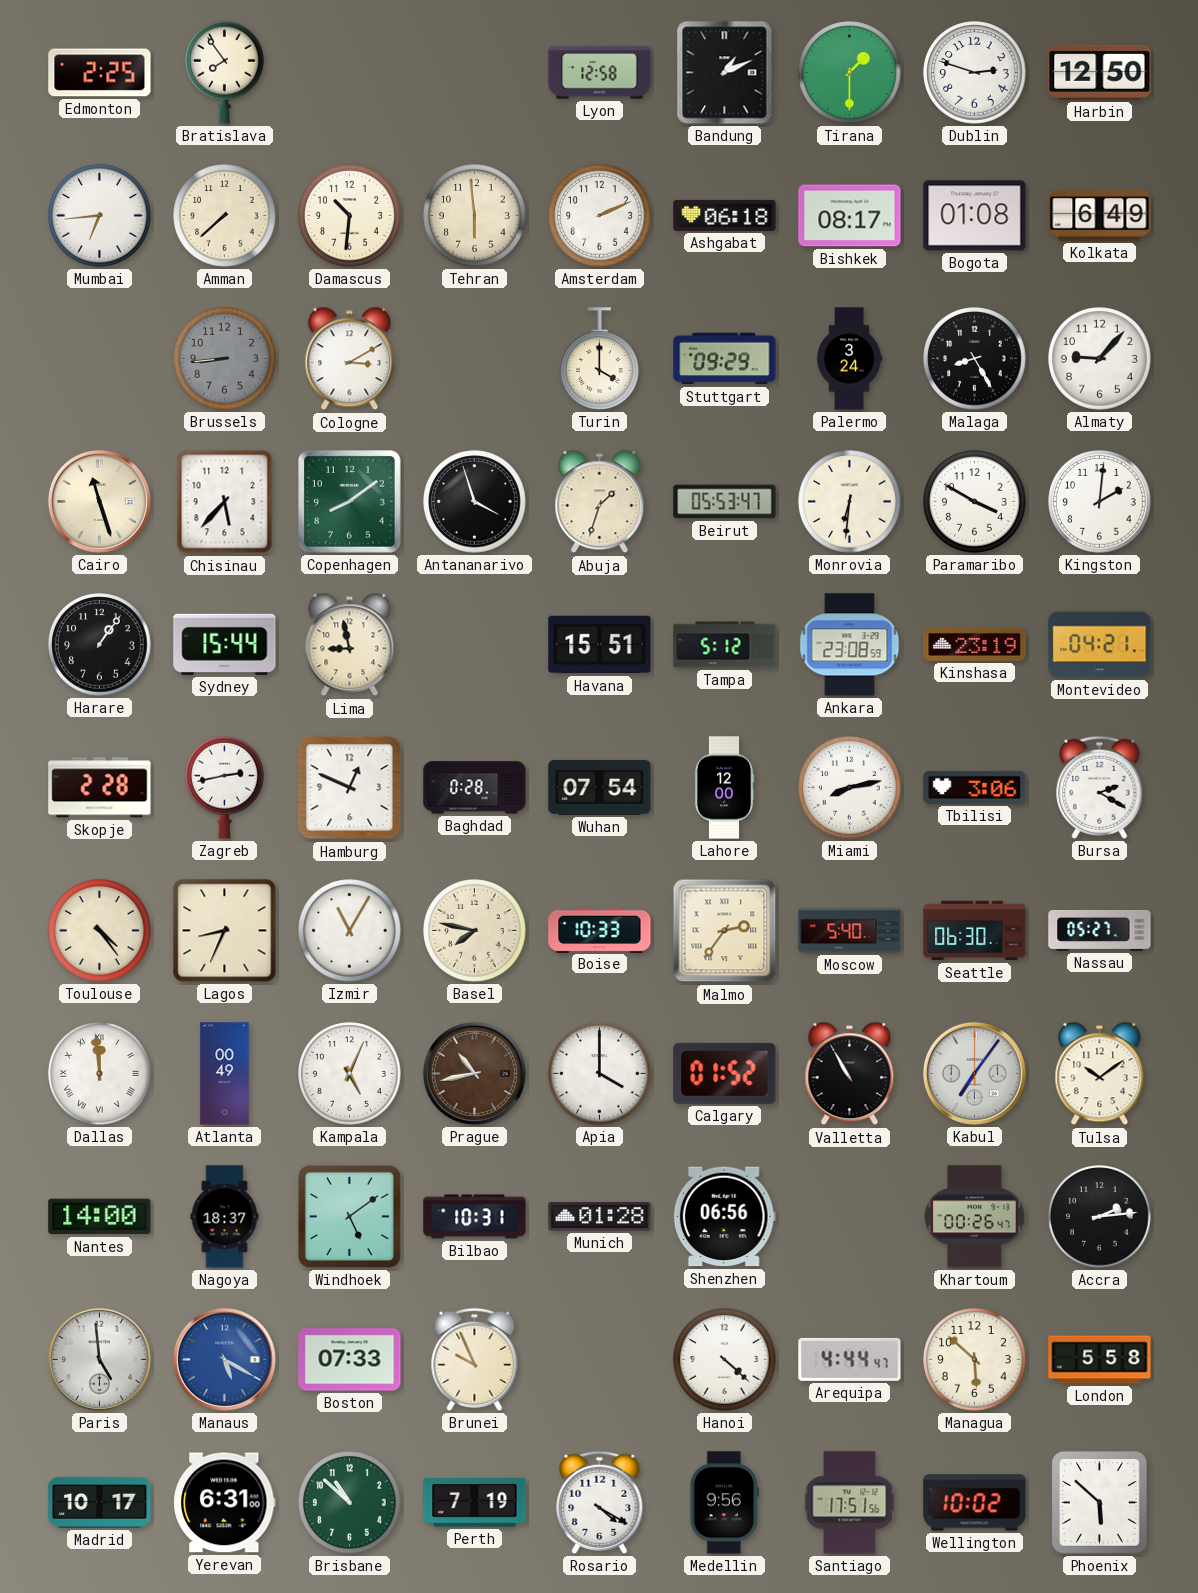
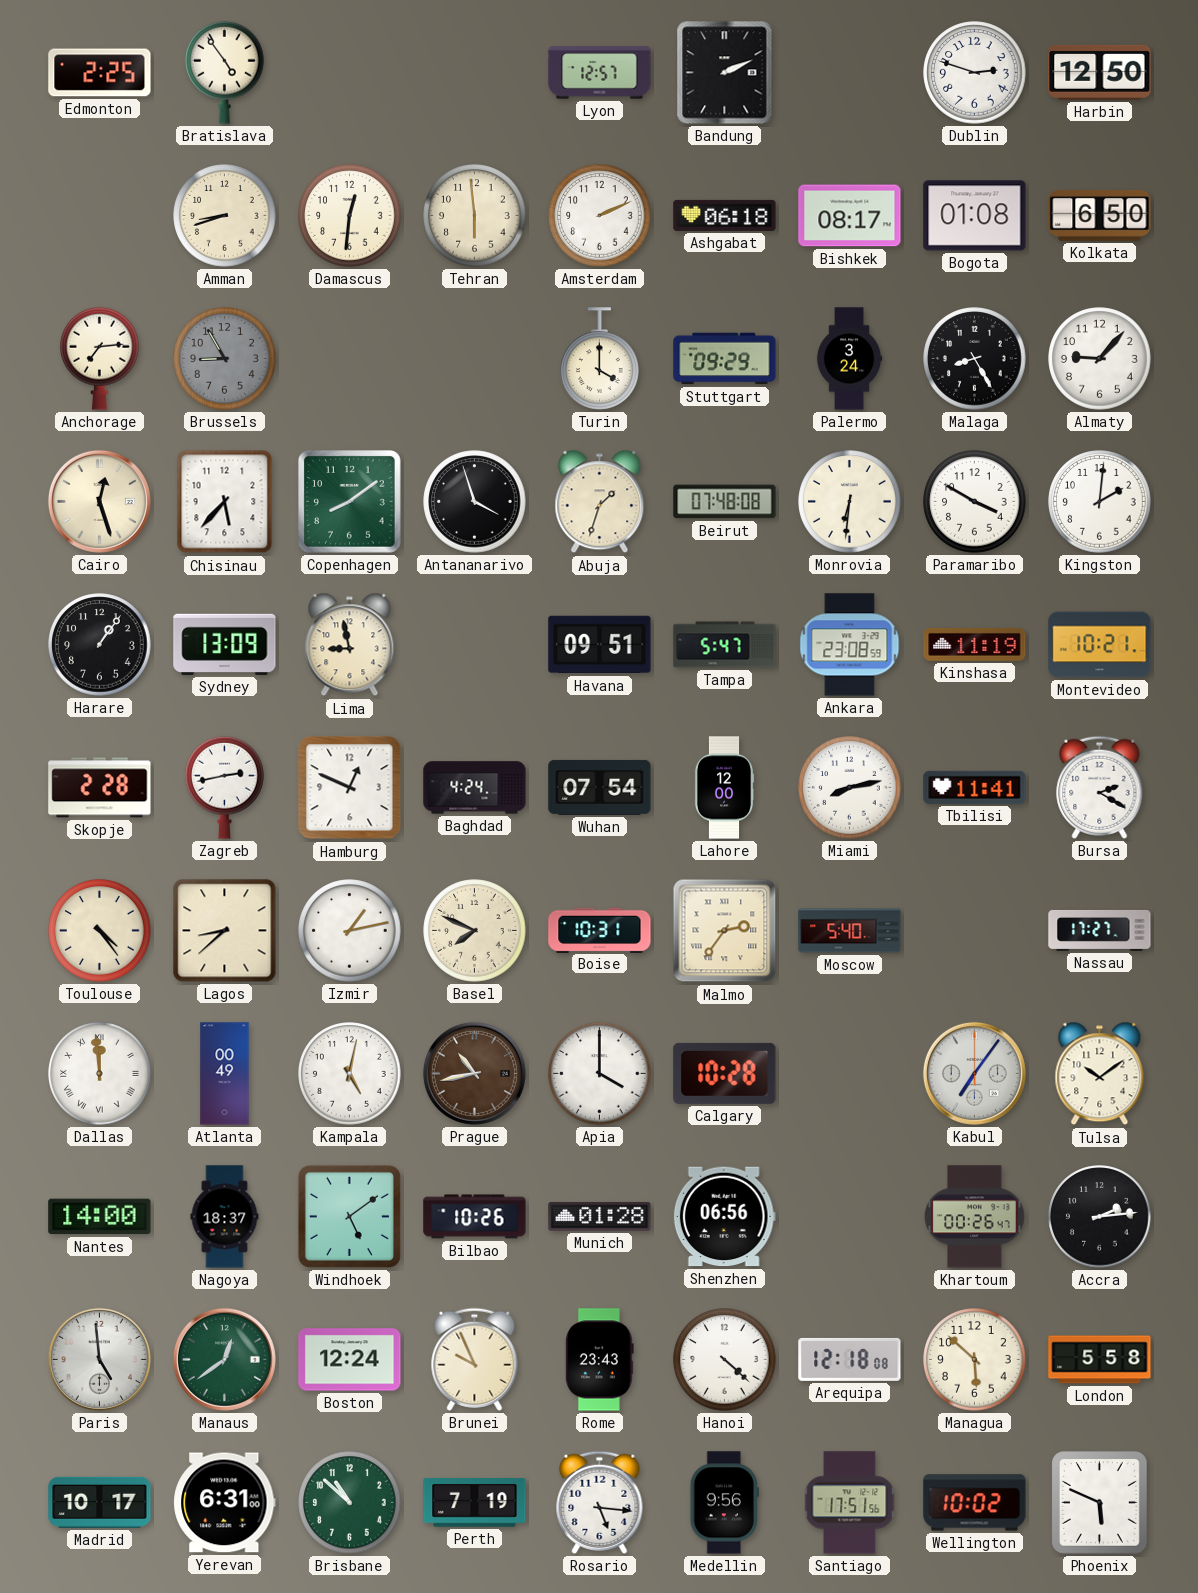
Bratislava: 7:54 -> 4:54
Lyon: 12:58 -> 12:57
Bandung: 1:11 -> 2:11
Tirana: 1:30 -> none
Mumbai: 6:44 -> none
Amman: 7:38 -> 8:42
Damascus: 10:31 -> 12:31
Kolkata: 6:49 -> 6:50
Anchorage: none -> 7:14
Brussels: 8:44 -> 8:55
Cologne: 3:10 -> none
Cairo: 11:27 -> 12:27
Beirut: 05:53 -> 07:48
Sydney: 15:44 -> 13:09
Havana: 15:51 -> 09:51
Tampa: 5:12 -> 5:47
Kinshasa: 23:19 -> 11:19
Montevideo: 04:21 -> 10:21
Baghdad: 0:28 -> 4:24
Tbilisi: 3:06 -> 11:41
Lagos: 8:34 -> 8:38
Izmir: 11:05 -> 1:13
Basel: 7:47 -> 7:49
Boise: 10:33 -> 10:31
Seattle: 06:30 -> none
Nassau: 05:27 -> 17:27
Kampala: 5:04 -> 5:02
Calgary: 01:52 -> 10:28
Valletta: 10:55 -> none
Bilbao: 10:31 -> 10:26
Manaus: 5:20 -> 12:39
Manaus dial: blue -> green
Boston: 07:33 -> 12:24
Rome: none -> 23:43
Arequipa: 4:44 -> 12:18
Rosario: 4:20 -> 5:16
Phoenix: 5:52 -> 5:49
